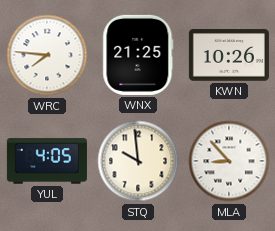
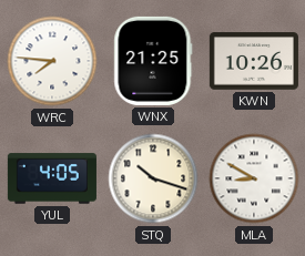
STQ: 9:59 -> 10:18
MLA: 8:53 -> 8:50
